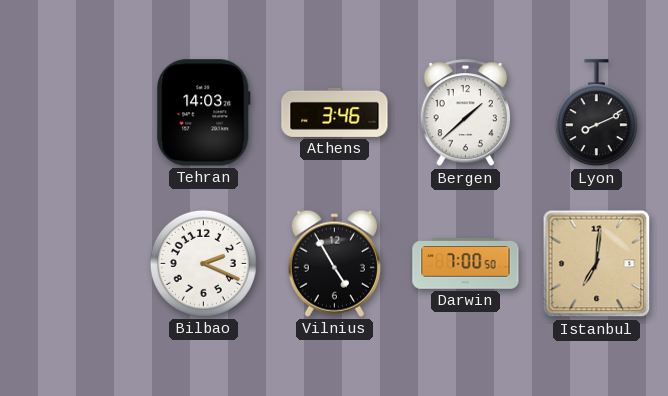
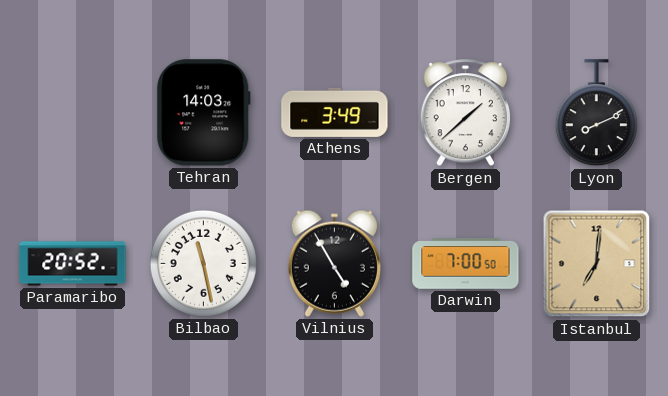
Athens: 3:46 -> 3:49
Paramaribo: none -> 20:52
Bilbao: 2:19 -> 11:28
